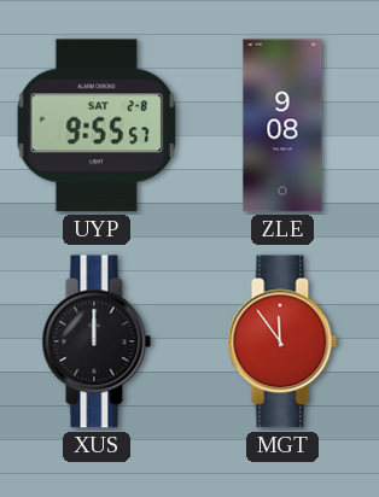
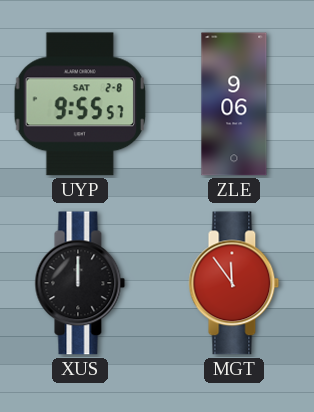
ZLE: 9:08 -> 9:06
